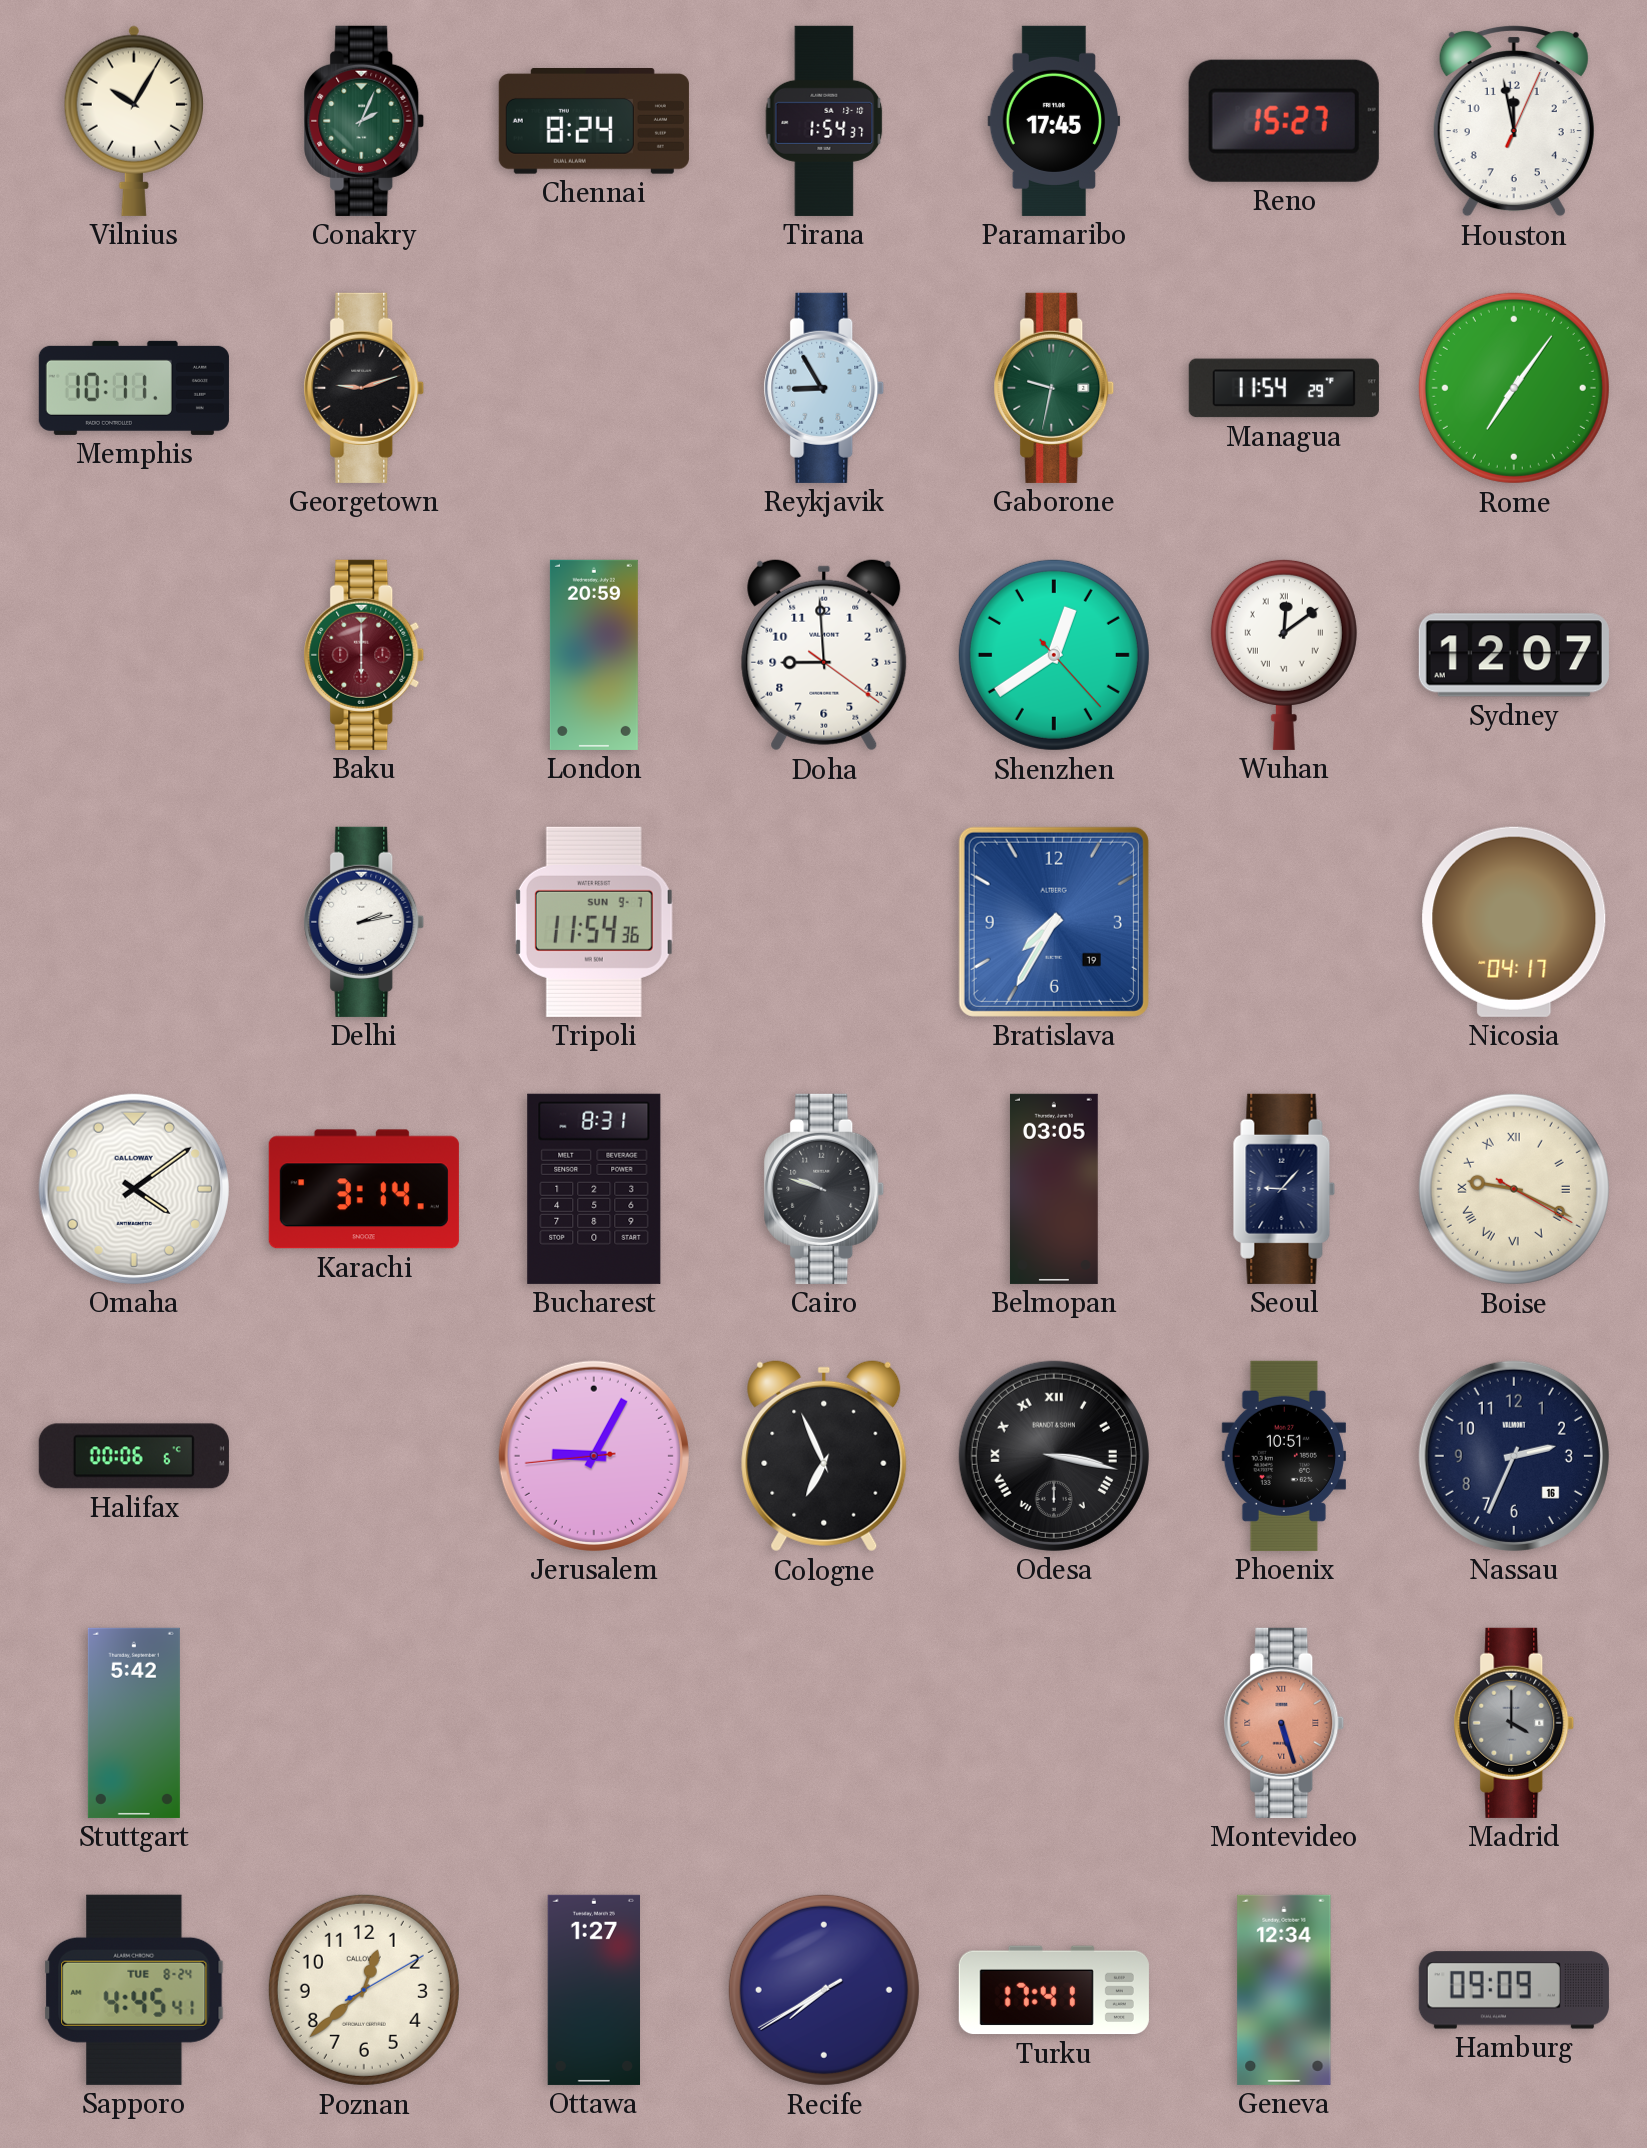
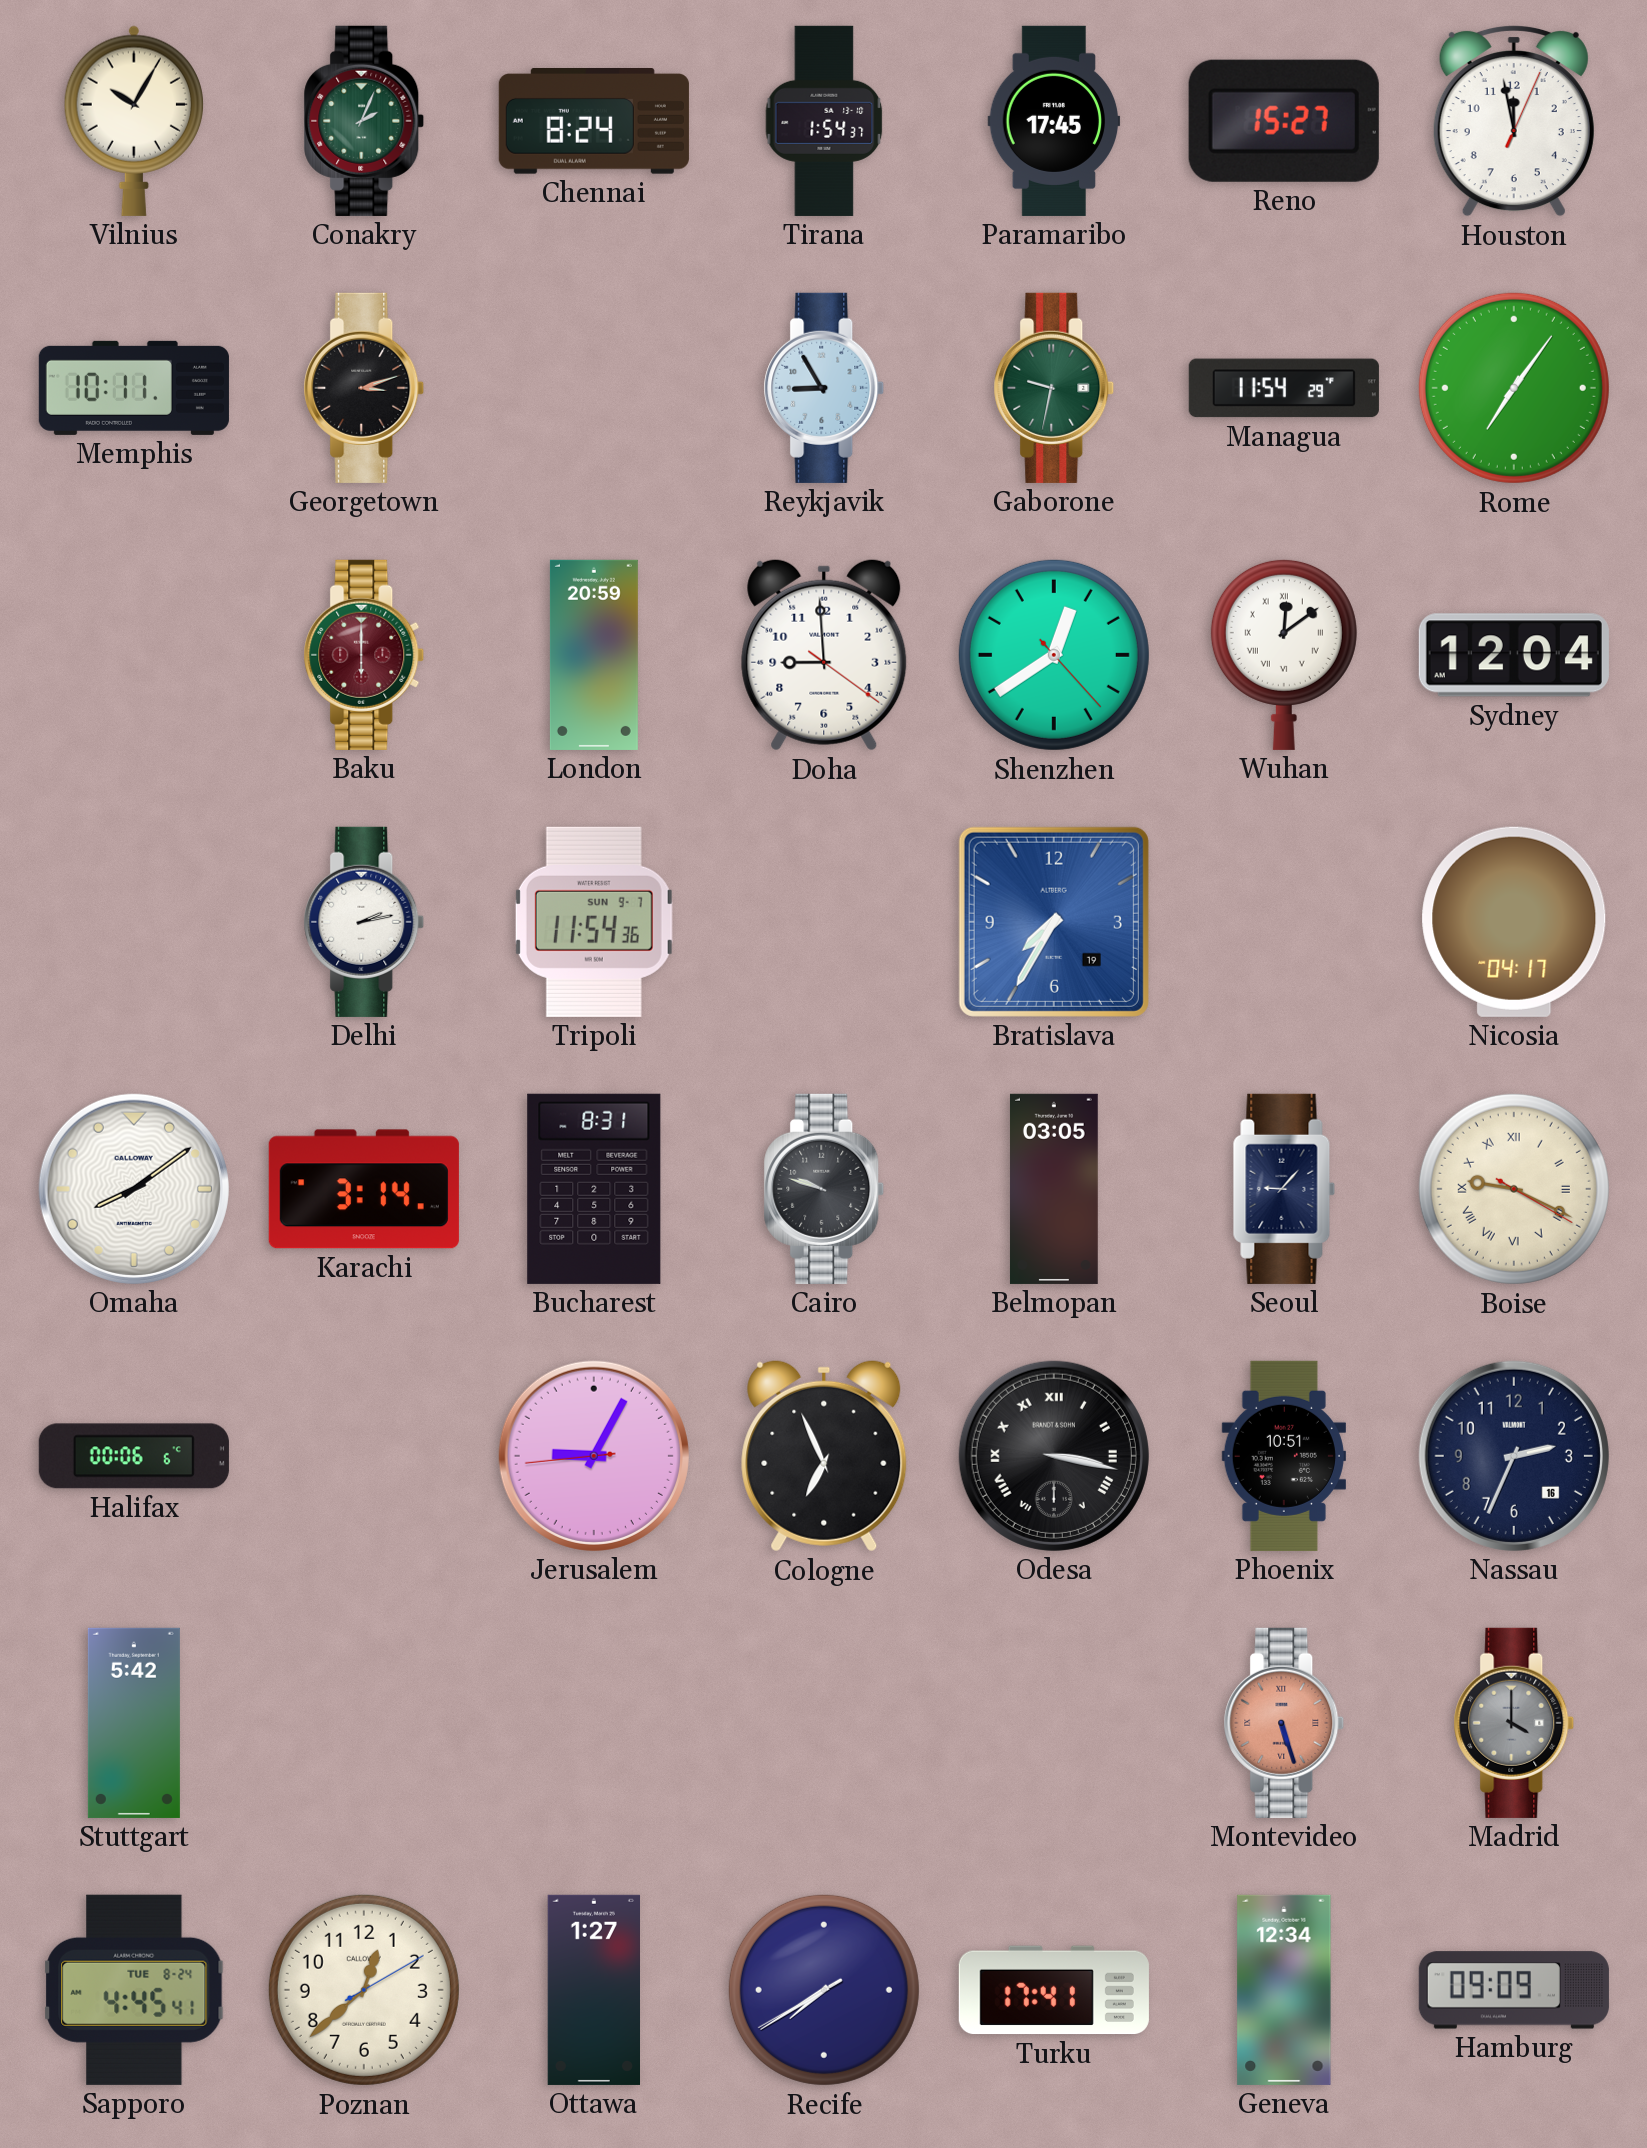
Georgetown: 9:12 -> 3:12
Sydney: 12:07 -> 12:04
Omaha: 4:09 -> 8:09
